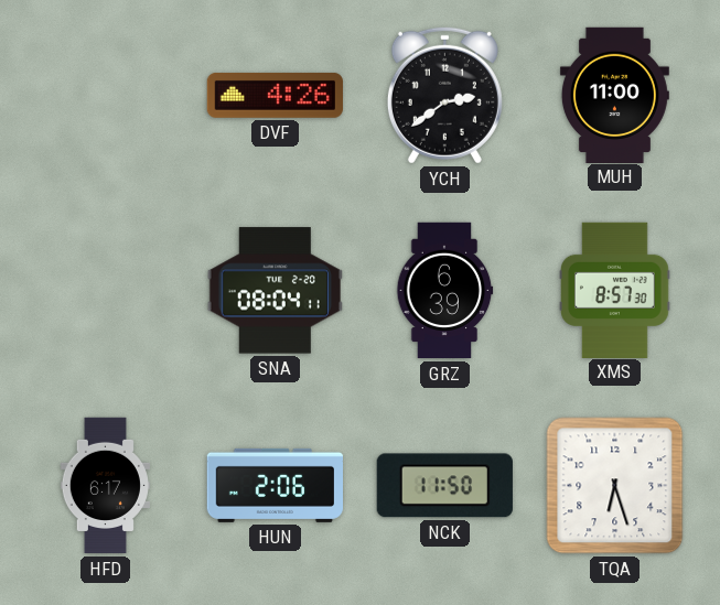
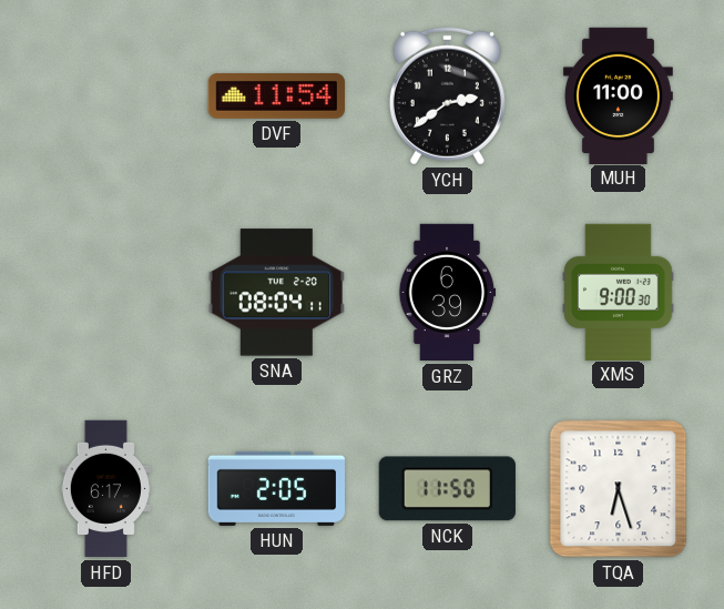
DVF: 4:26 -> 11:54
XMS: 8:57 -> 9:00
HUN: 2:06 -> 2:05
